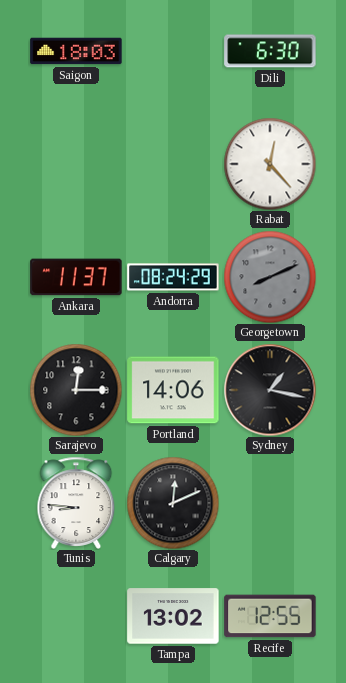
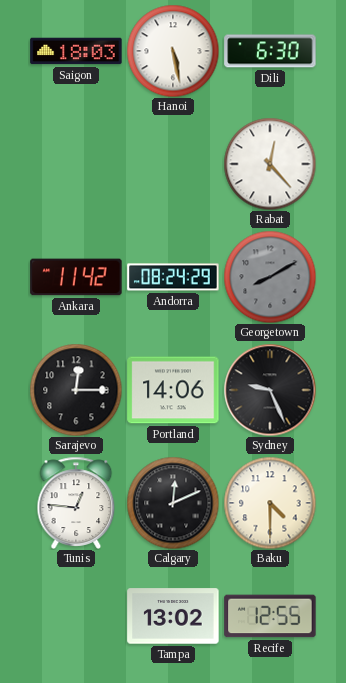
Hanoi: none -> 5:28
Ankara: 11:37 -> 11:42
Georgetown: 8:11 -> 8:10
Sydney: 1:17 -> 9:26
Tunis: 8:46 -> 12:46
Baku: none -> 4:30
